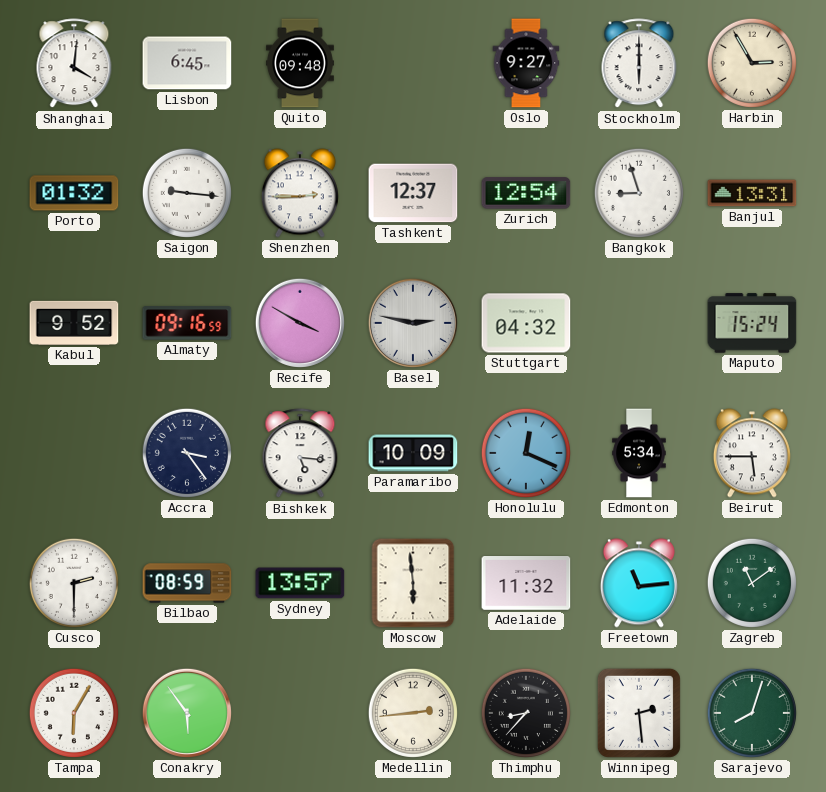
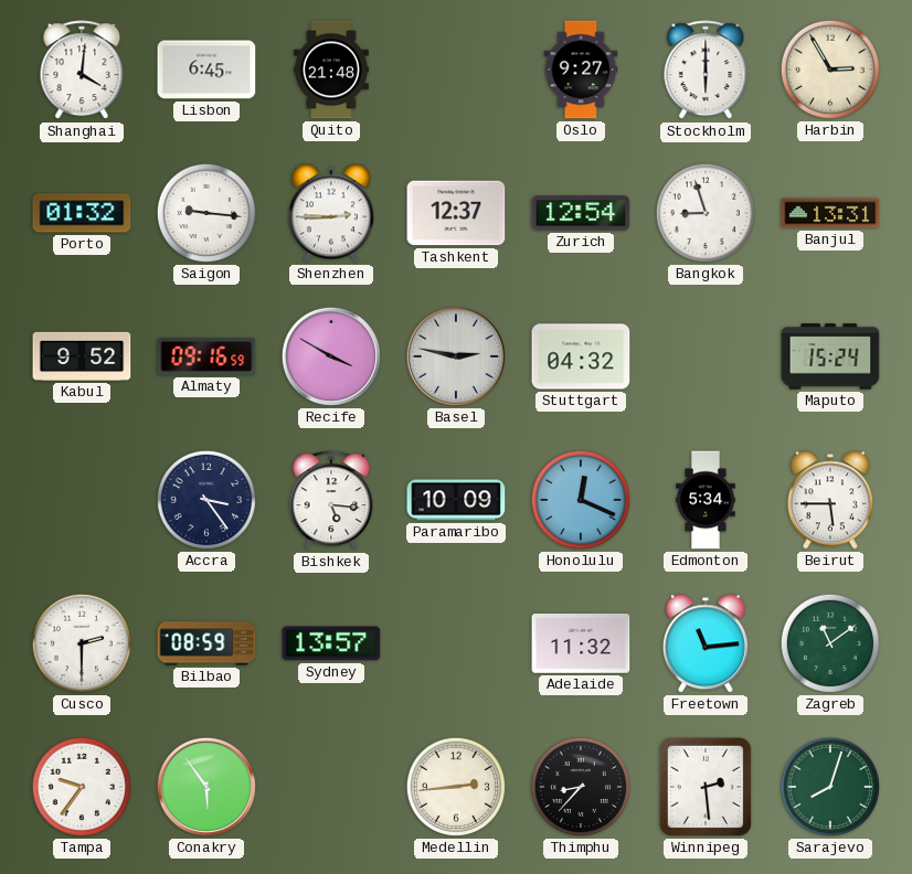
Quito: 09:48 -> 21:48
Moscow: 5:59 -> none
Tampa: 6:05 -> 9:36
